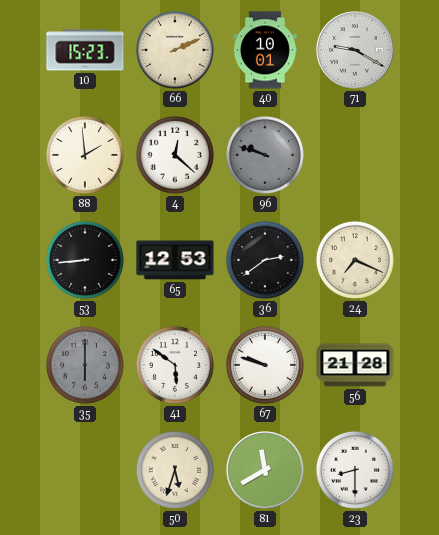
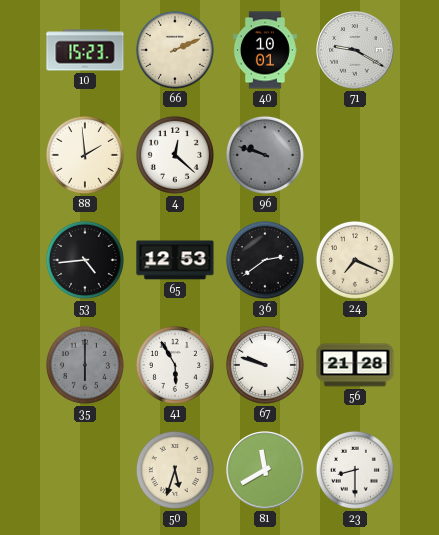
53: 8:44 -> 4:44
41: 5:51 -> 5:55
